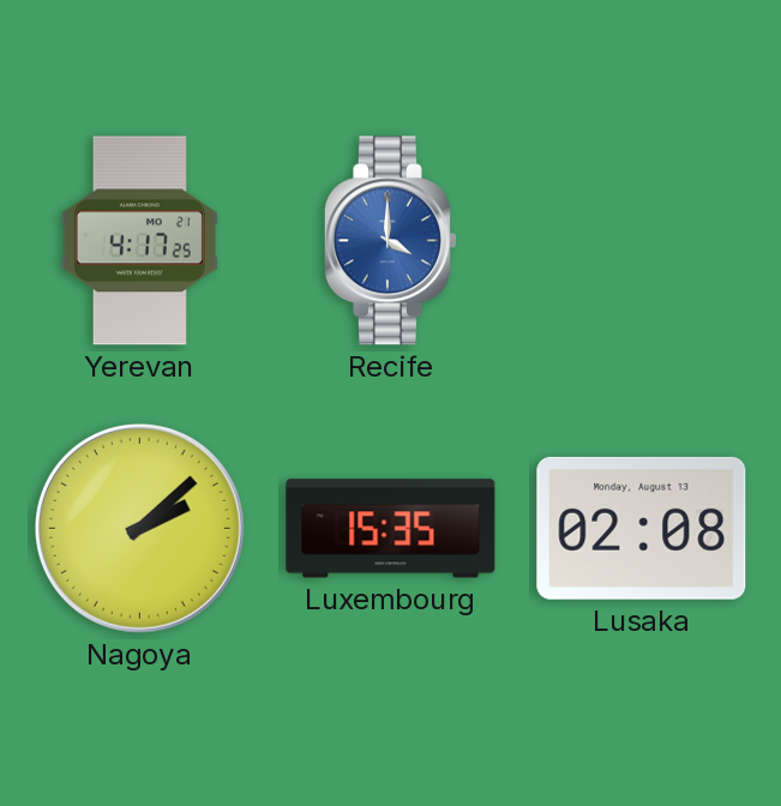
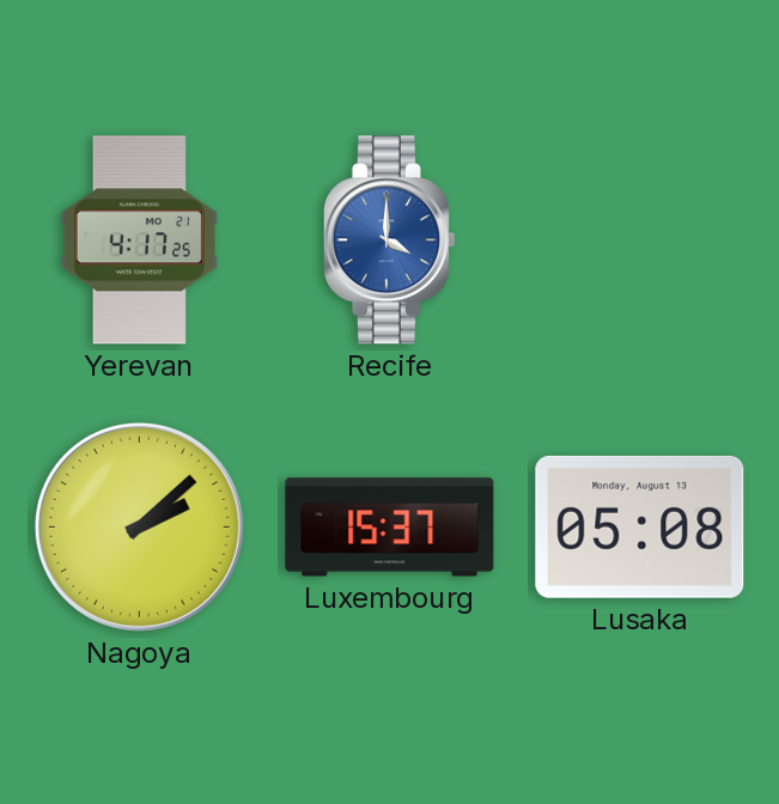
Luxembourg: 15:35 -> 15:37
Lusaka: 02:08 -> 05:08
